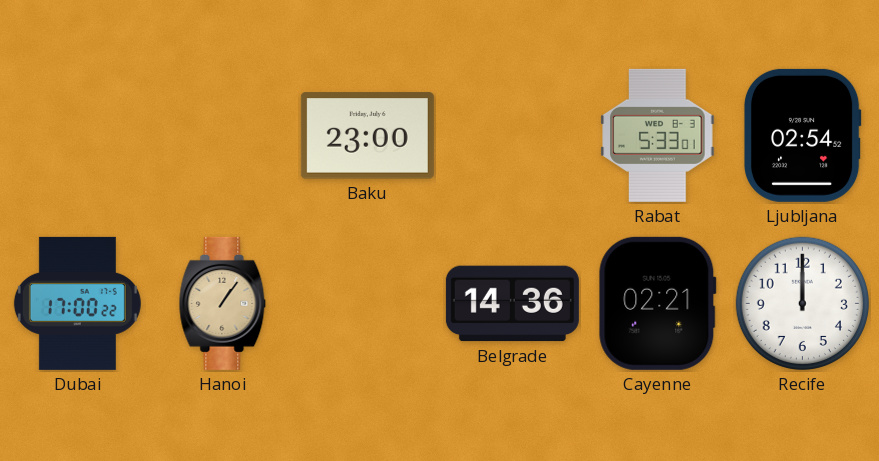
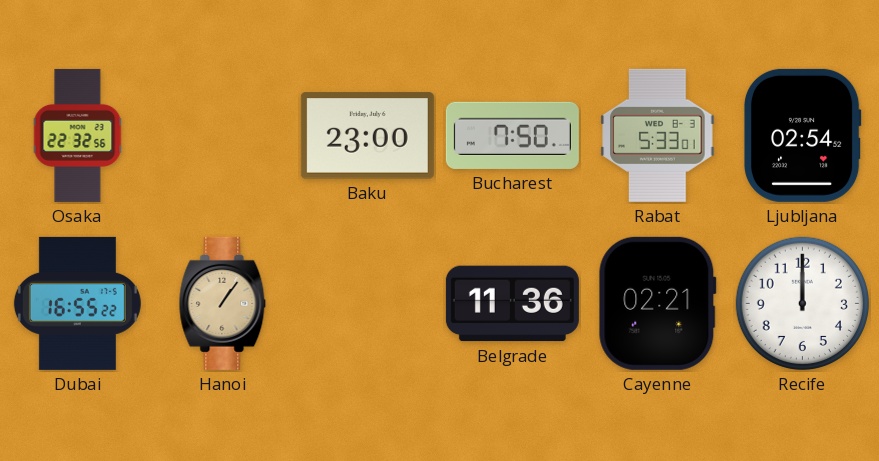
Osaka: none -> 22:32
Bucharest: none -> 7:50
Dubai: 17:00 -> 16:55
Belgrade: 14:36 -> 11:36
